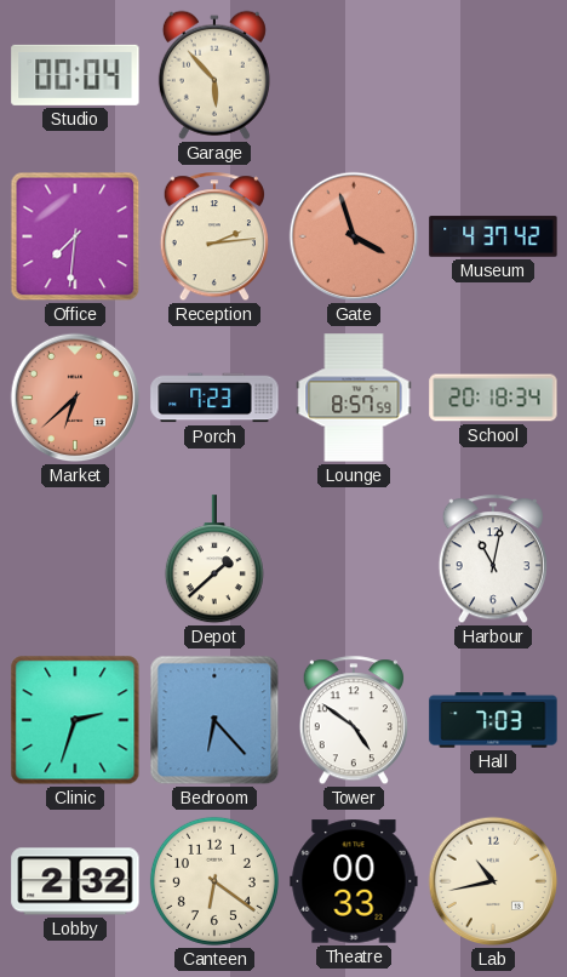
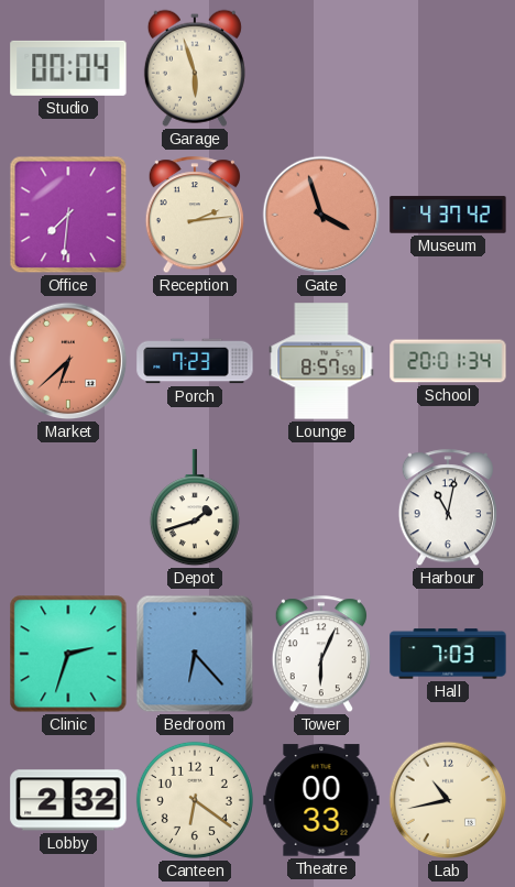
Garage: 5:53 -> 5:57
School: 20:18 -> 20:01
Depot: 1:38 -> 1:42
Tower: 4:51 -> 6:04
